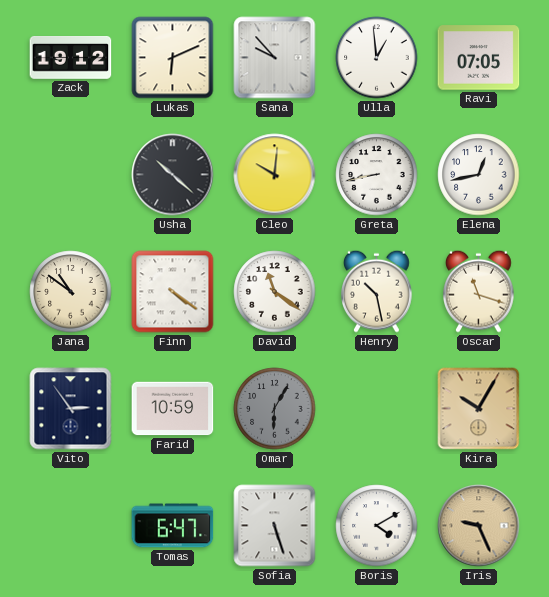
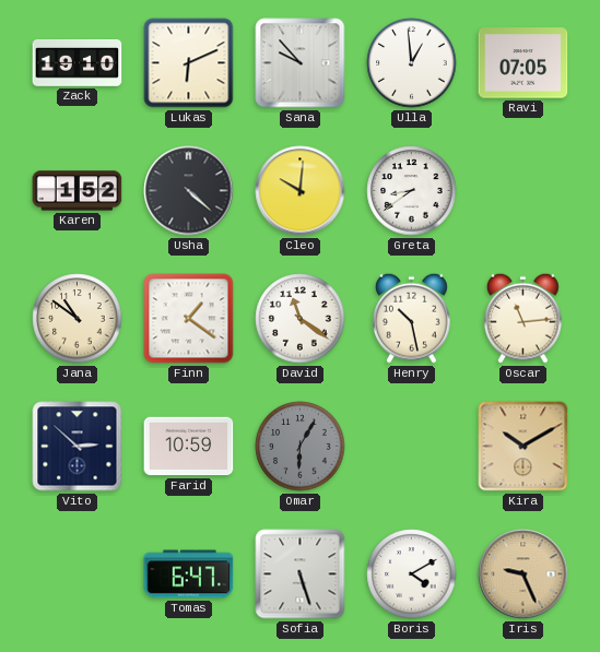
Zack: 19:12 -> 19:10
Karen: none -> 1:52
Usha: 10:22 -> 4:22
Greta: 8:43 -> 8:39
Elena: 12:43 -> none
Finn: 4:21 -> 1:21
Oscar: 11:18 -> 11:14
Vito: 2:54 -> 2:52
Kira: 10:05 -> 10:10
